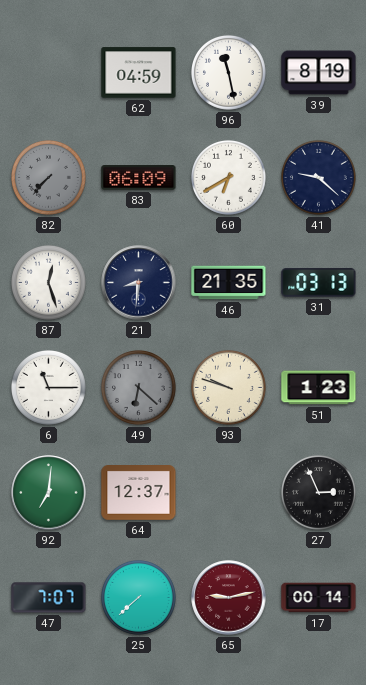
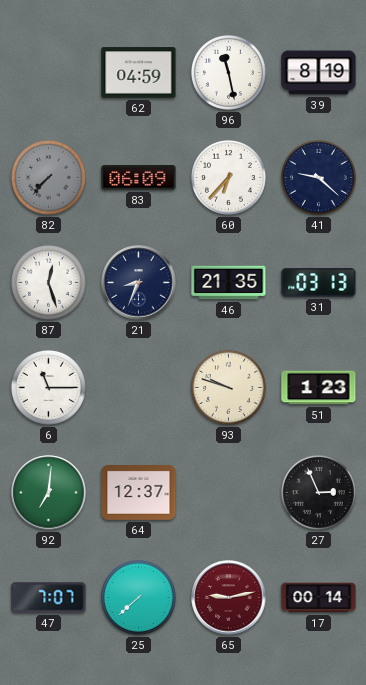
60: 6:40 -> 6:37
21: 8:31 -> 8:34
49: 6:22 -> none
